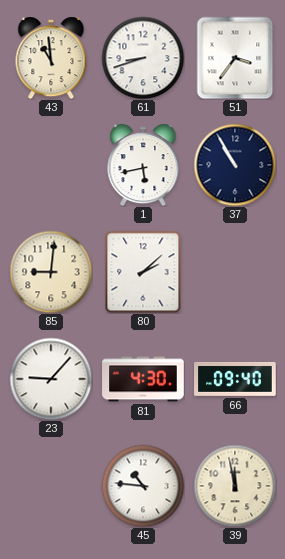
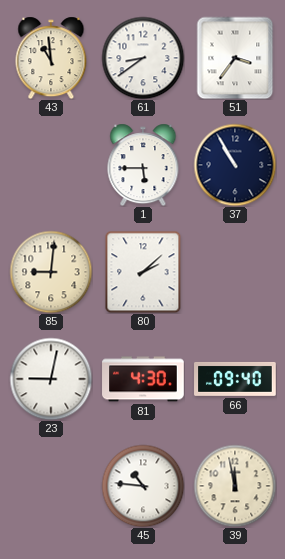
61: 8:42 -> 8:39
1: 5:43 -> 5:45
23: 9:07 -> 9:02
